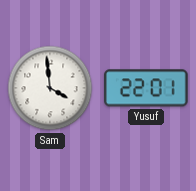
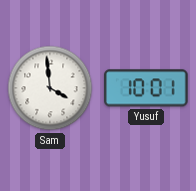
Yusuf: 22:01 -> 10:01
